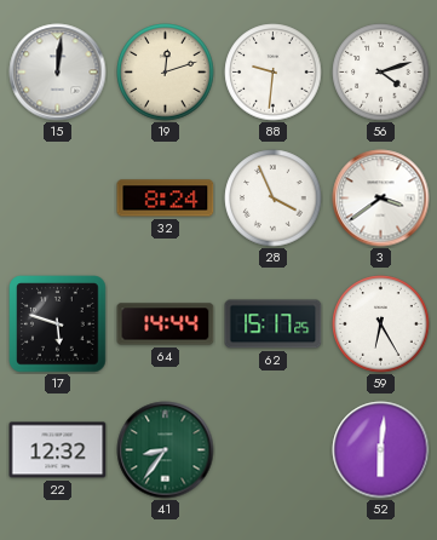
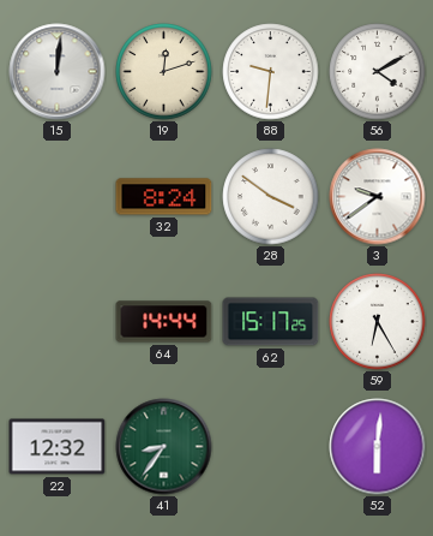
56: 4:12 -> 4:10
28: 3:56 -> 3:51
3: 3:39 -> 9:39
17: 5:48 -> none
